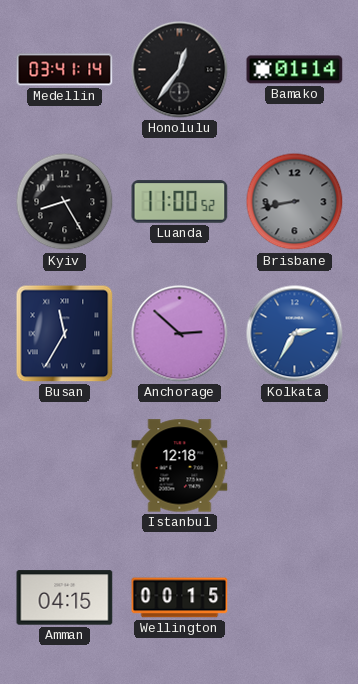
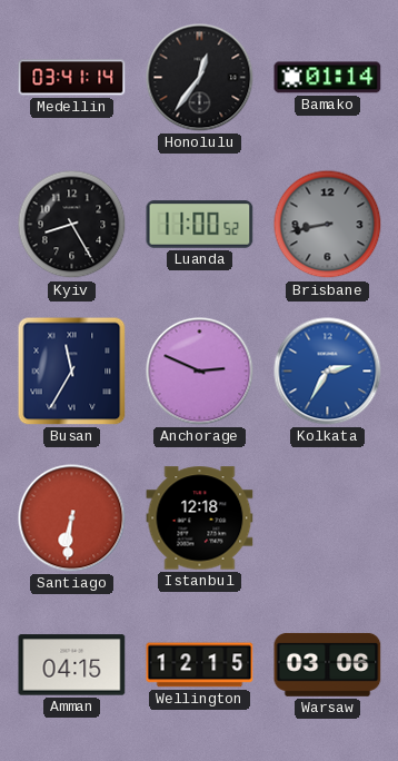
Anchorage: 2:52 -> 2:49
Santiago: none -> 6:31
Wellington: 00:15 -> 12:15
Warsaw: none -> 03:06
